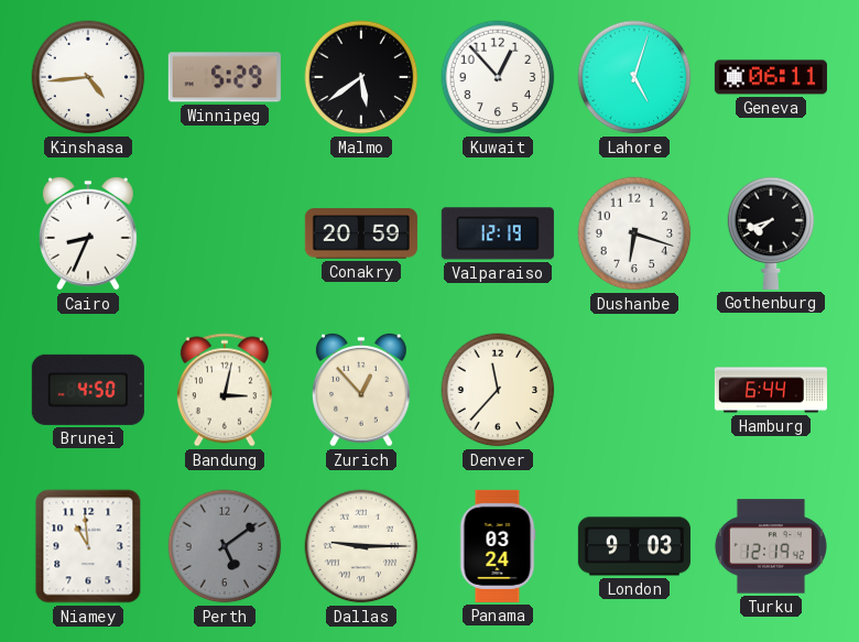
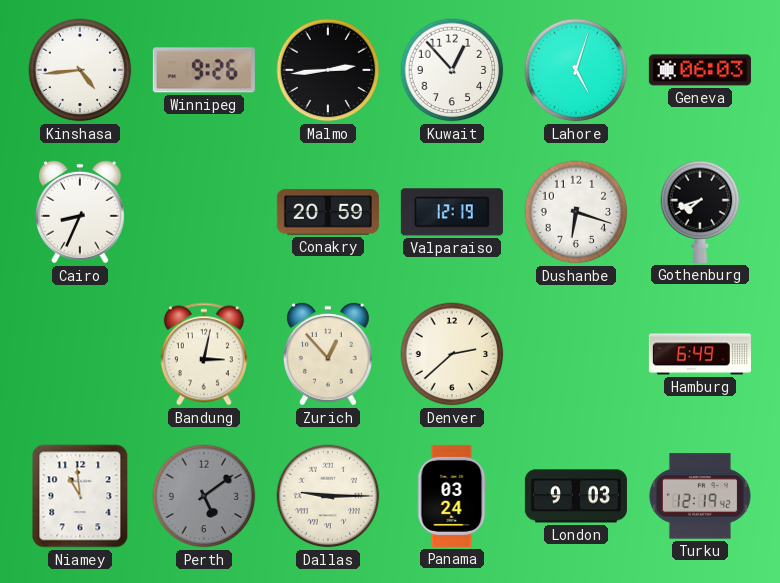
Winnipeg: 5:29 -> 9:26
Malmo: 5:39 -> 2:44
Geneva: 06:11 -> 06:03
Brunei: 4:50 -> none
Denver: 11:37 -> 2:38
Hamburg: 6:44 -> 6:49
